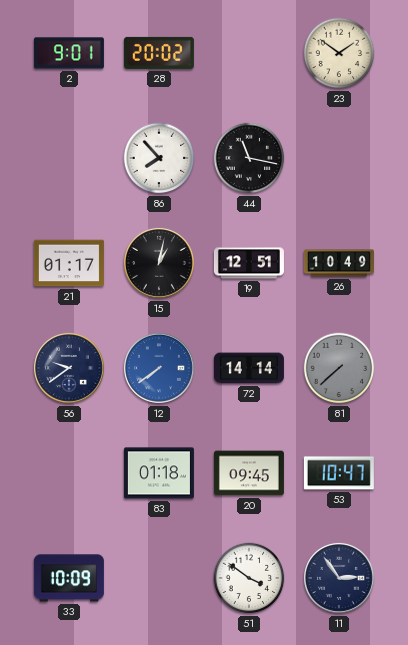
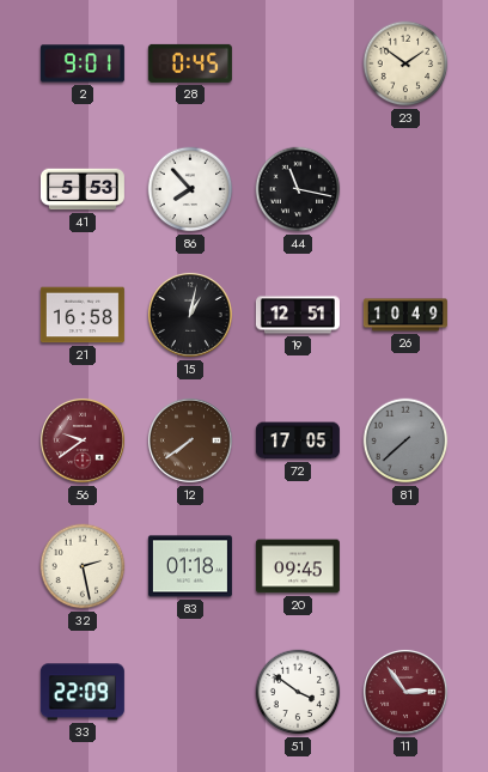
28: 20:02 -> 0:45
41: none -> 5:53
21: 01:17 -> 16:58
56 dial: navy -> burgundy
12 dial: blue -> brown
72: 14:14 -> 17:05
32: none -> 2:28
53: 10:47 -> none
33: 10:09 -> 22:09
11 dial: navy -> burgundy
